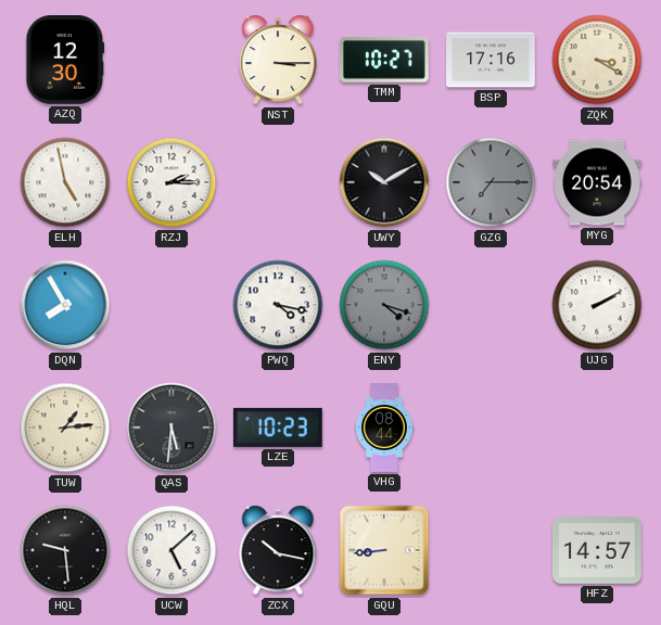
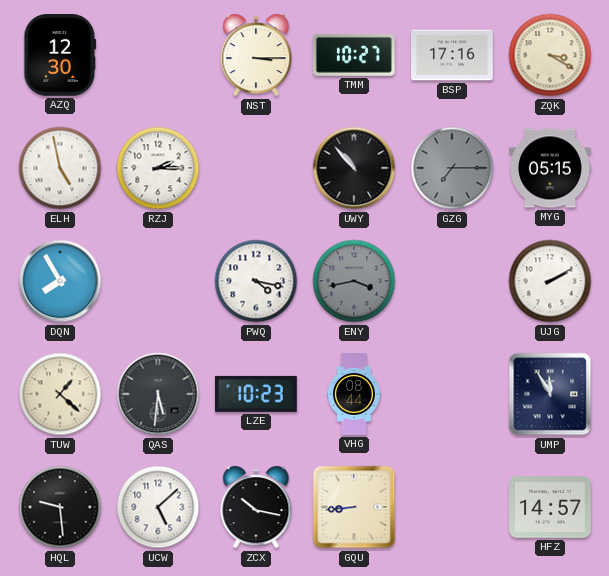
UWY: 10:10 -> 10:53
MYG: 20:54 -> 05:15
ENY: 4:18 -> 3:43
TUW: 1:14 -> 1:22
UMP: none -> 11:55
